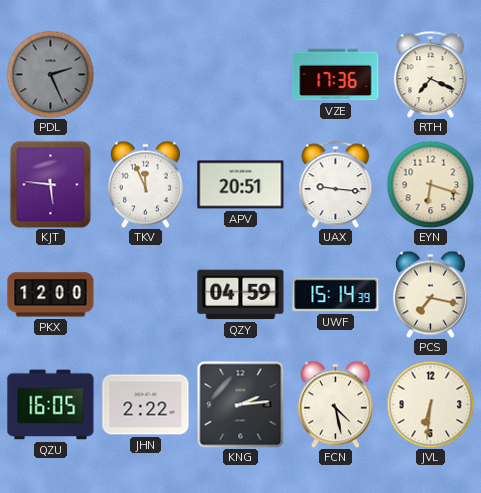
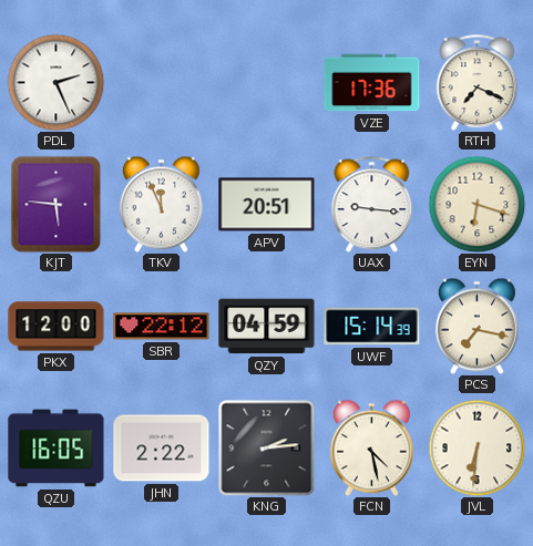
PDL dial: grey -> white
SBR: none -> 22:12
